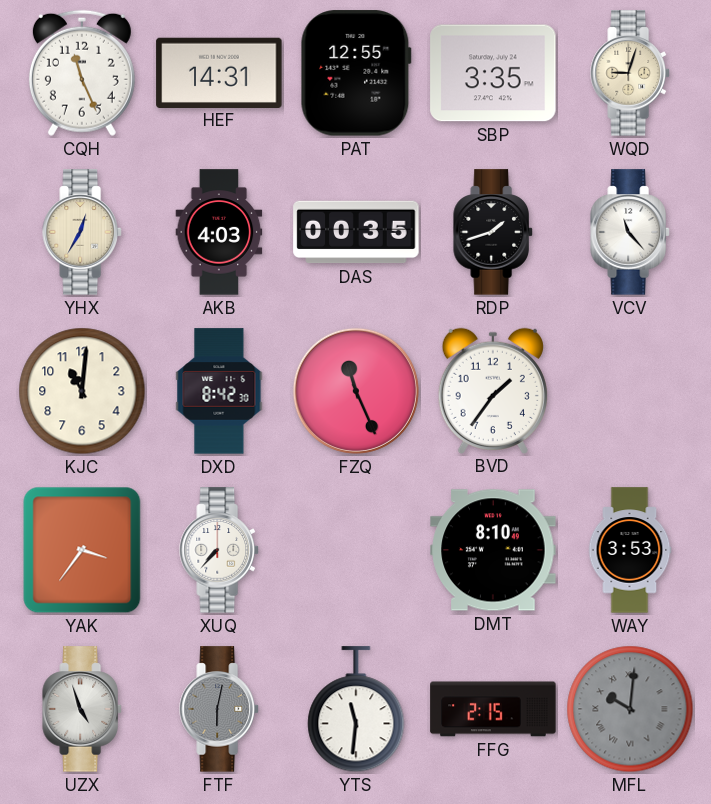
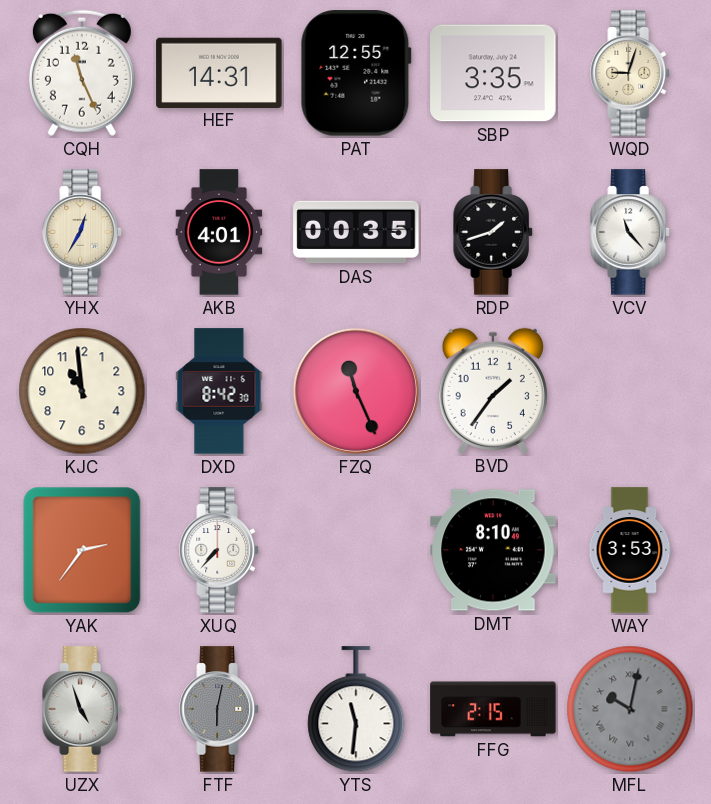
AKB: 4:03 -> 4:01
KJC: 11:01 -> 10:59
YAK: 3:36 -> 2:36
MFL: 10:01 -> 10:02
